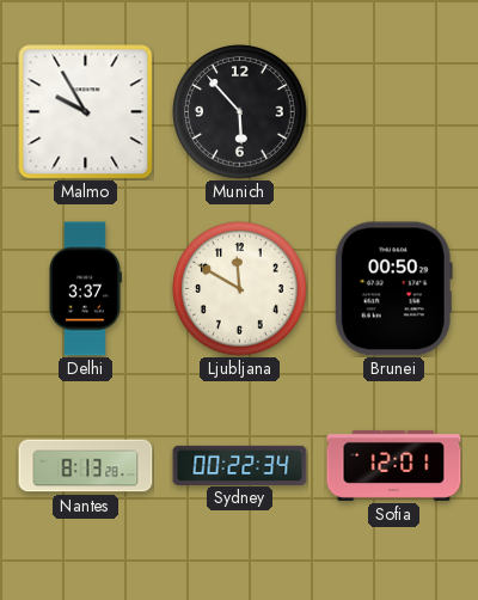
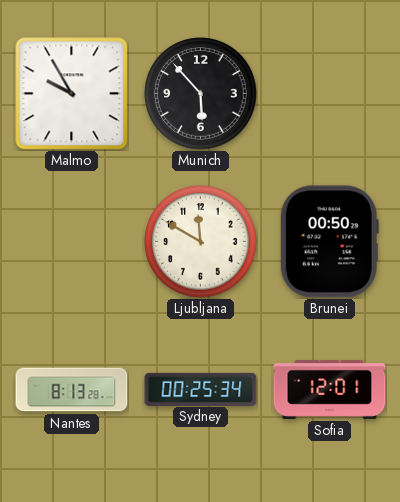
Delhi: 3:37 -> none
Sydney: 00:22 -> 00:25
